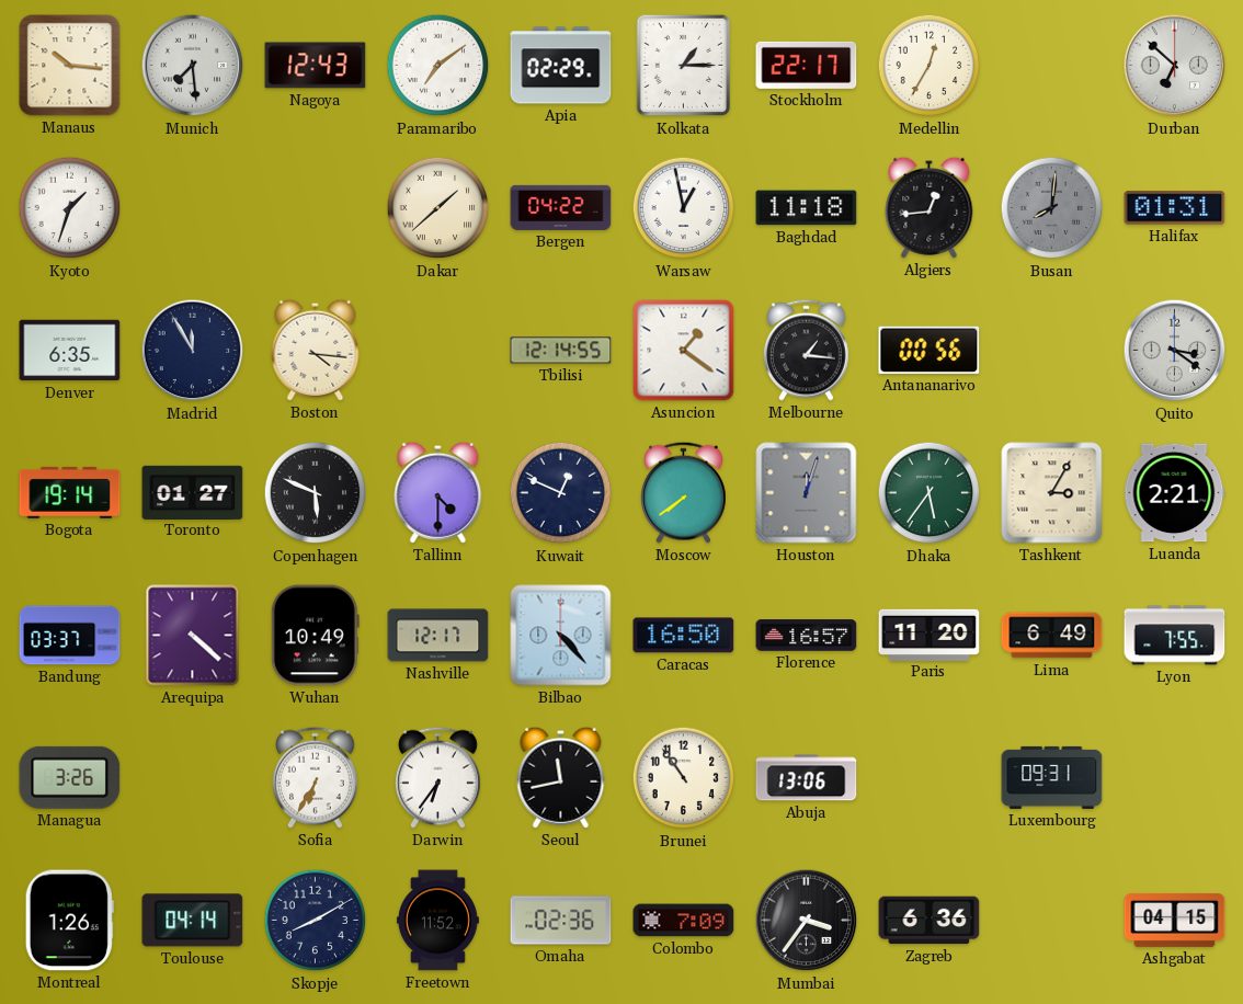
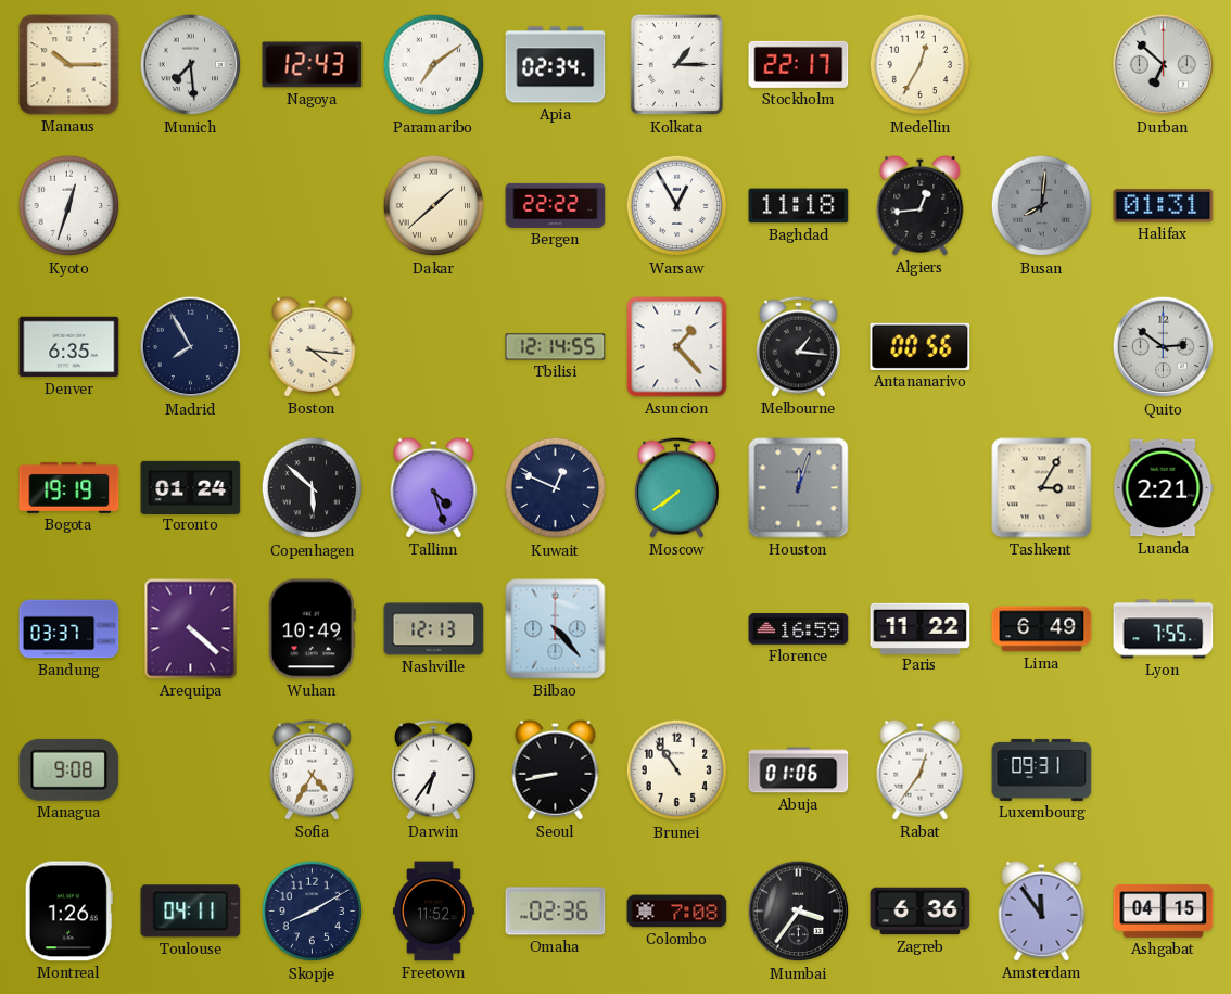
Manaus: 10:16 -> 10:15
Apia: 02:29 -> 02:34
Kyoto: 1:33 -> 12:33
Bergen: 04:22 -> 22:22
Warsaw: 12:58 -> 12:55
Madrid: 11:55 -> 7:55
Asuncion: 1:21 -> 1:23
Quito: 3:21 -> 2:51
Bogota: 19:14 -> 19:19
Toronto: 01:27 -> 01:24
Copenhagen: 5:49 -> 5:52
Tallinn: 4:30 -> 4:27
Dhaka: 5:36 -> none
Nashville: 12:17 -> 12:13
Caracas: 16:50 -> none
Florence: 16:57 -> 16:59
Paris: 11:20 -> 11:22
Managua: 3:26 -> 9:08
Sofia: 6:35 -> 4:35
Seoul: 11:43 -> 8:43
Abuja: 13:06 -> 01:06
Rabat: none -> 12:36
Toulouse: 04:14 -> 04:11
Colombo: 7:09 -> 7:08
Amsterdam: none -> 11:54
